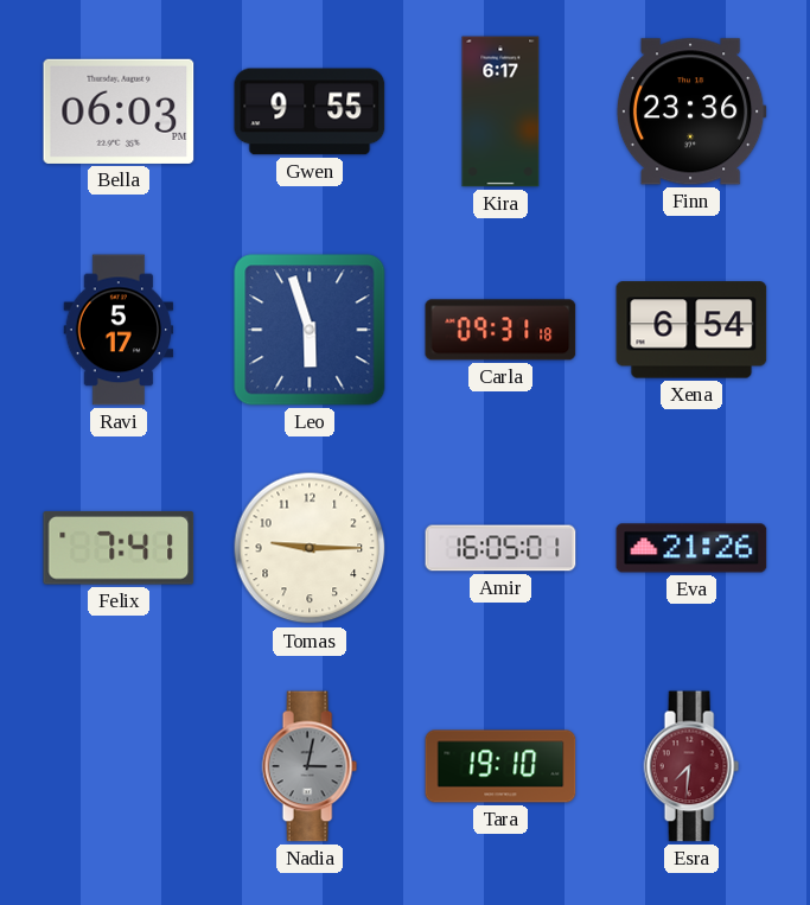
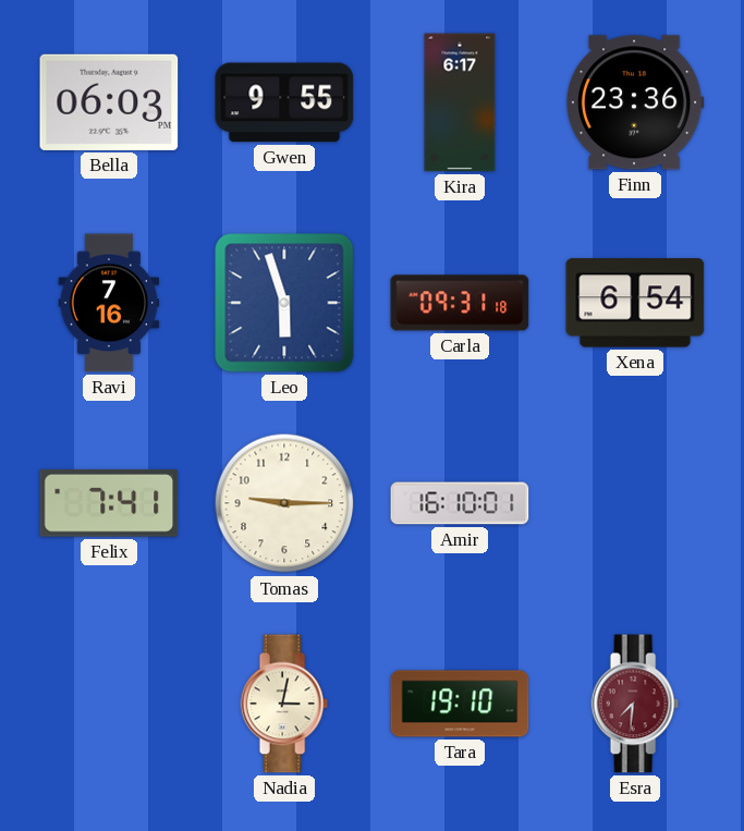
Ravi: 5:17 -> 7:16
Amir: 16:05 -> 16:10
Eva: 21:26 -> none
Nadia dial: grey -> cream
